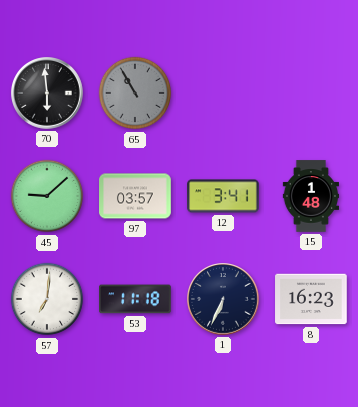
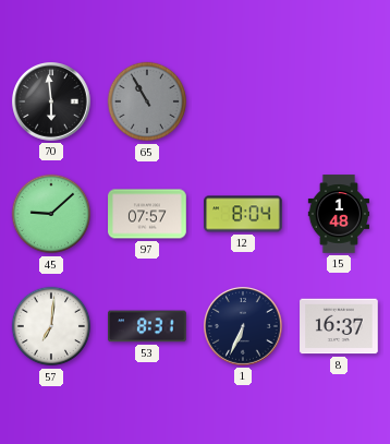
97: 03:57 -> 07:57
12: 3:41 -> 8:04
53: 11:18 -> 8:31
8: 16:23 -> 16:37
